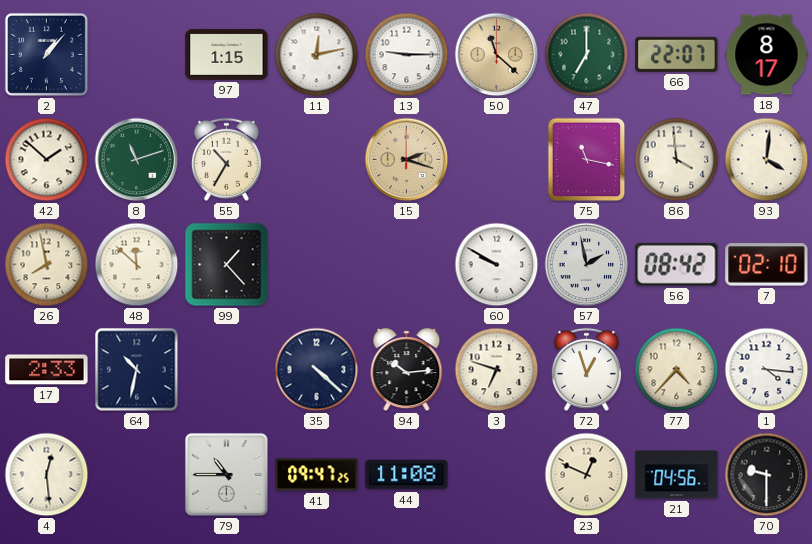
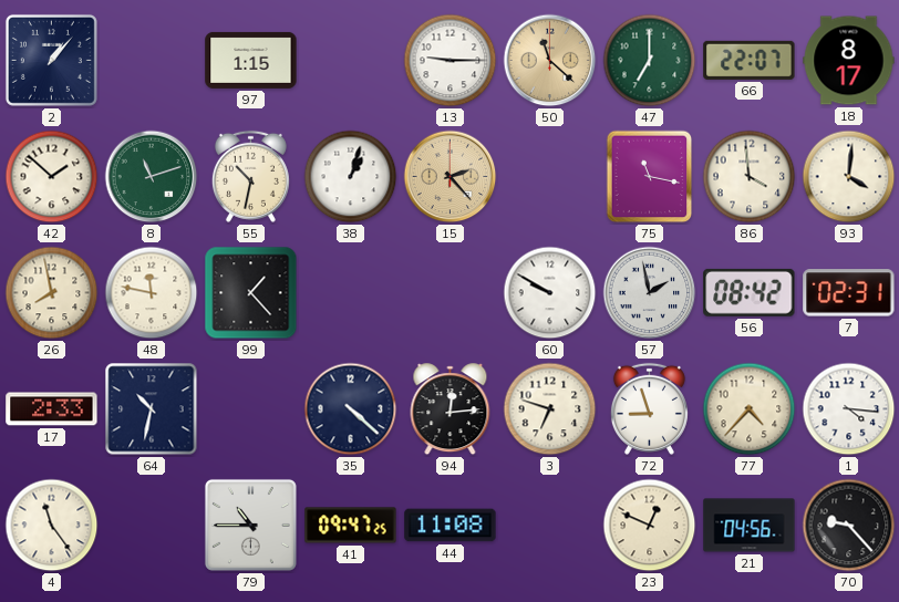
11: 12:13 -> none
55: 10:35 -> 10:32
38: none -> 1:03
15: 2:18 -> 2:23
48: 11:52 -> 11:47
7: 02:10 -> 02:31
94: 10:14 -> 12:14
72: 12:57 -> 8:57
4: 12:29 -> 11:24
70: 9:30 -> 9:23
